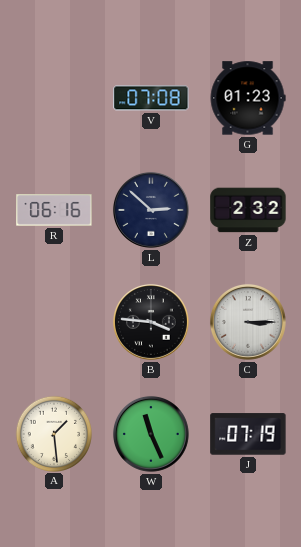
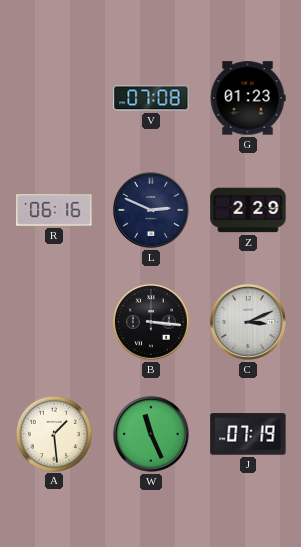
L: 2:52 -> 2:49
Z: 2:32 -> 2:29
B: 3:46 -> 3:16
C: 3:15 -> 3:11
